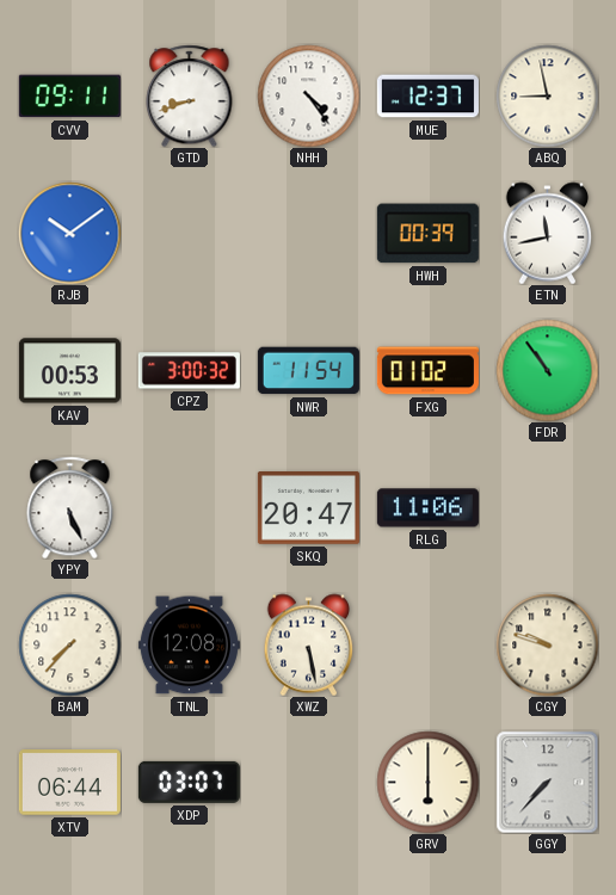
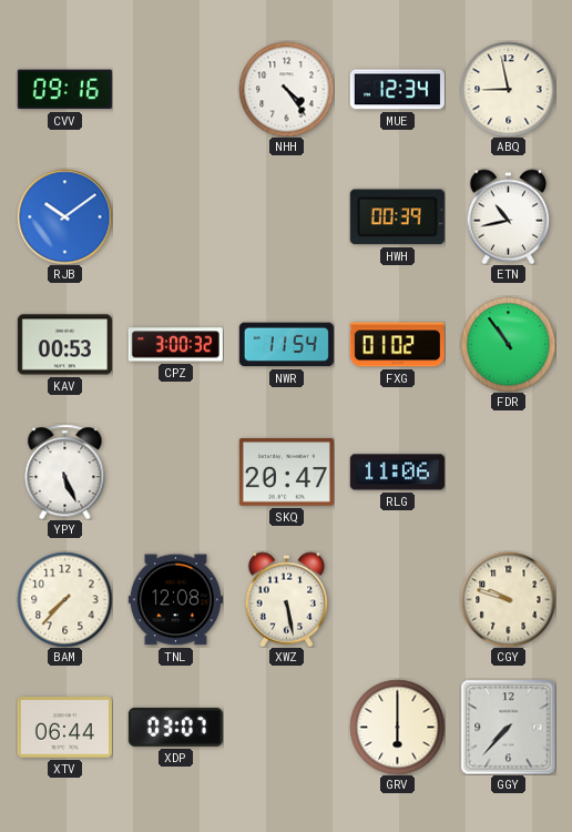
CVV: 09:11 -> 09:16
GTD: 8:42 -> none
MUE: 12:37 -> 12:34
ETN: 11:43 -> 10:43
